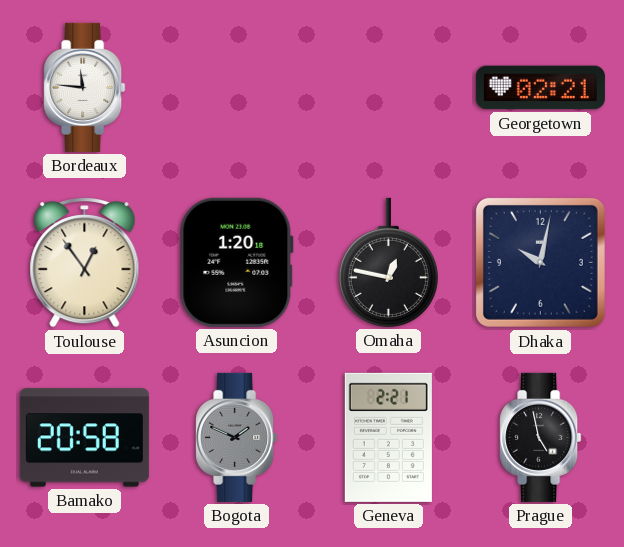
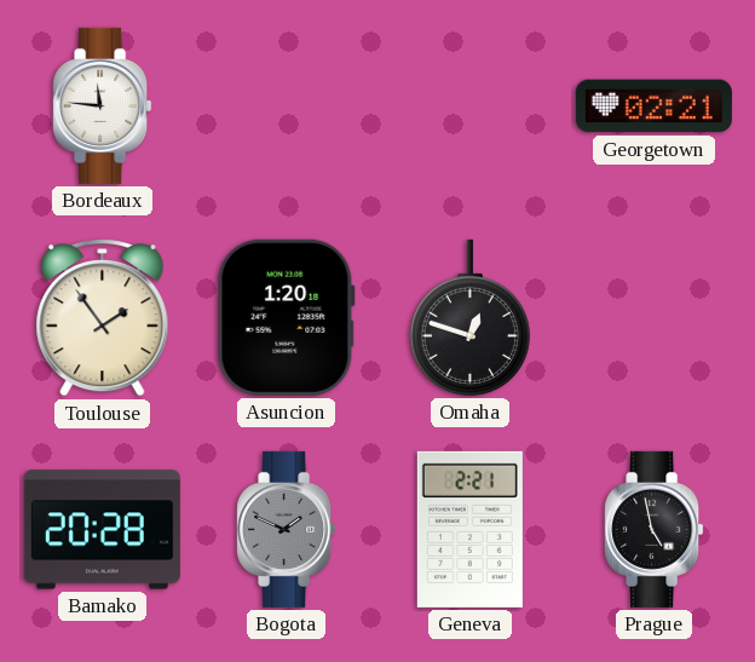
Toulouse: 12:54 -> 1:54
Omaha: 12:47 -> 12:48
Dhaka: 10:02 -> none
Bamako: 20:58 -> 20:28
